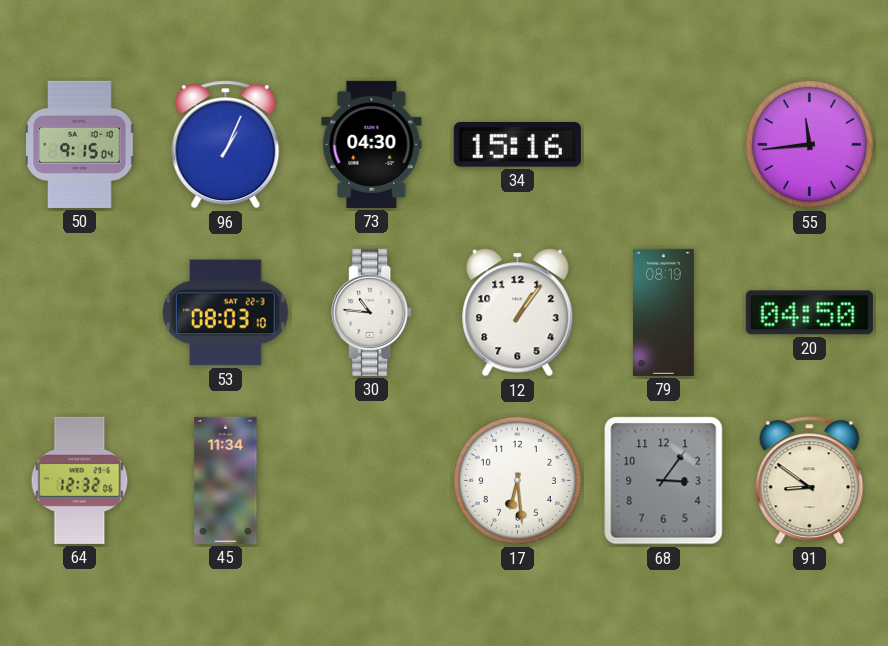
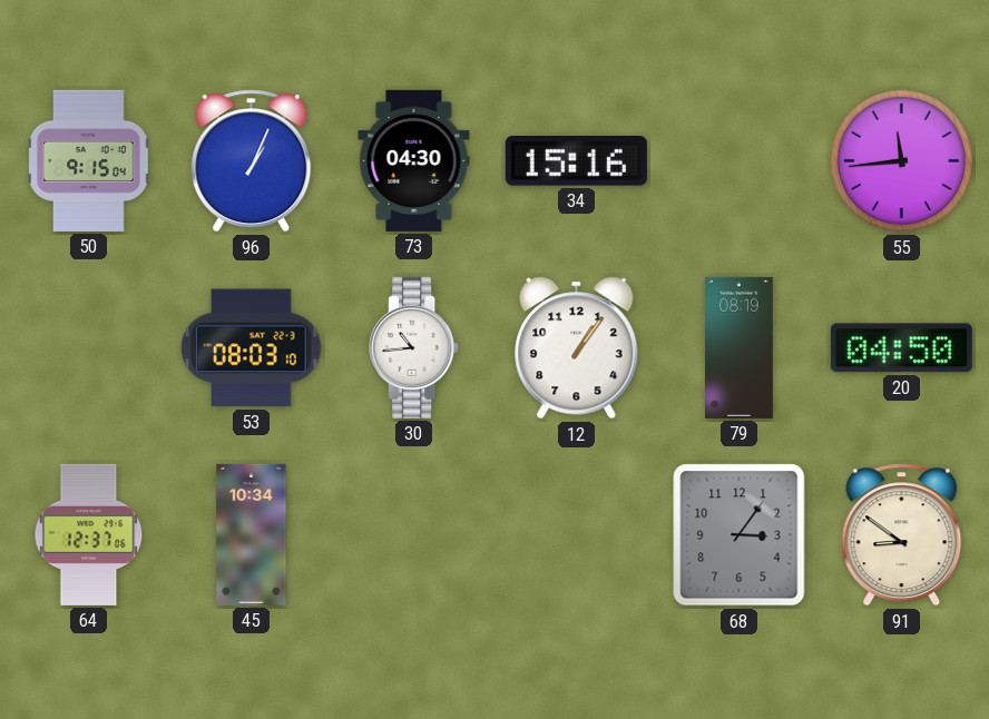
30: 10:46 -> 10:44
64: 12:32 -> 12:37
45: 11:34 -> 10:34
17: 6:29 -> none
